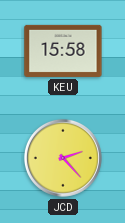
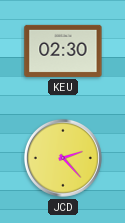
KEU: 15:58 -> 02:30
